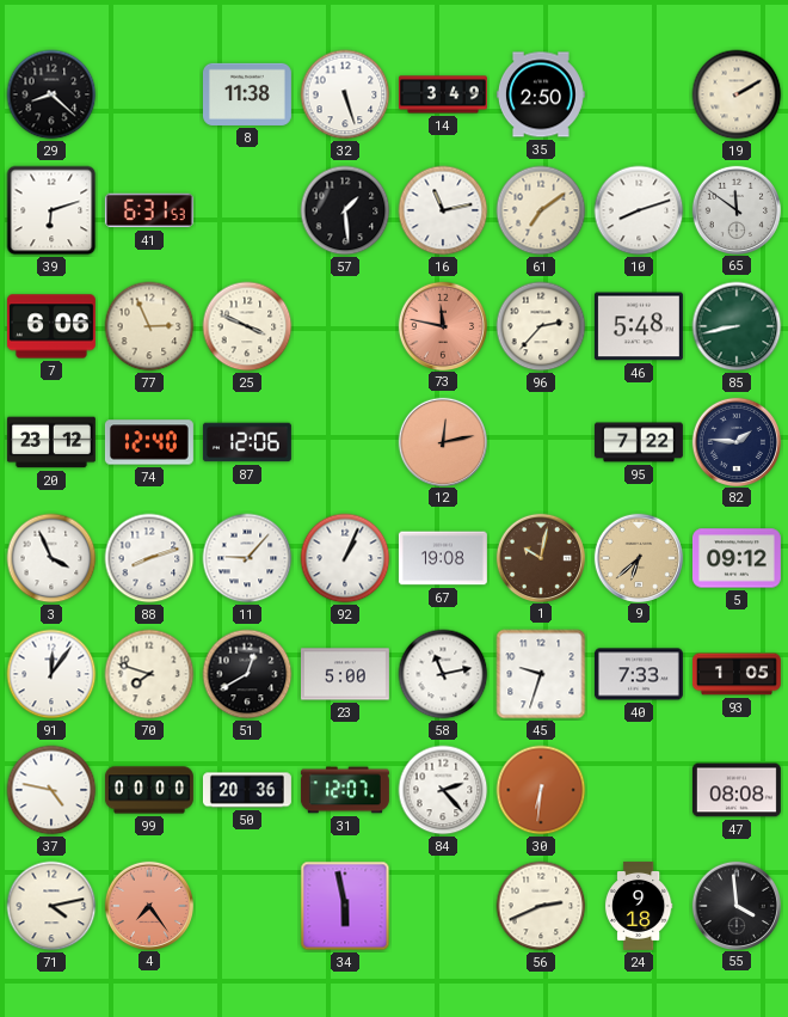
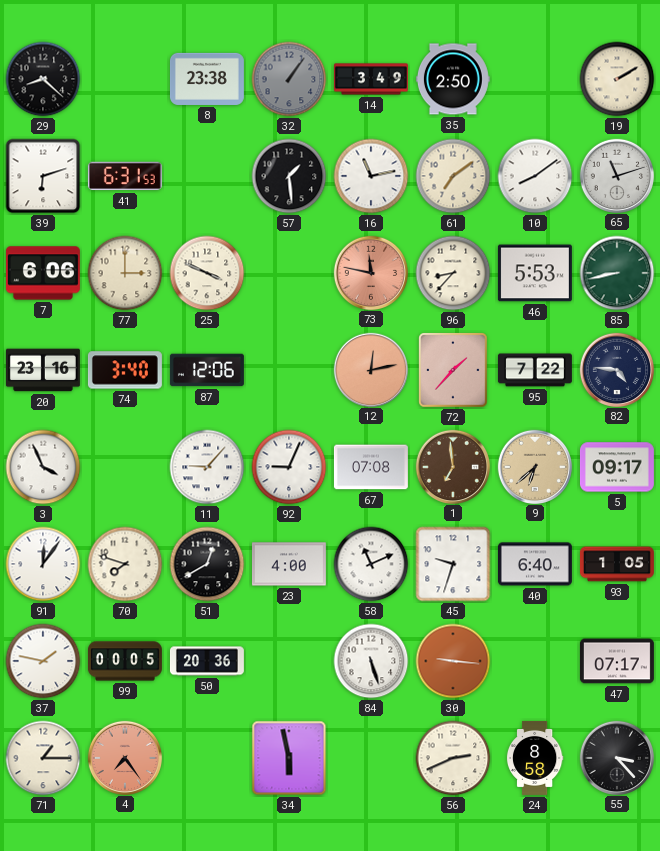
8: 11:38 -> 23:38
32: 5:27 -> 1:06
32 dial: white -> grey
10: 8:12 -> 8:09
65: 11:51 -> 11:12
77: 2:56 -> 3:00
96: 2:37 -> 8:37
46: 5:48 -> 5:53
20: 23:12 -> 23:16
74: 12:40 -> 3:40
72: none -> 1:37
82: 1:46 -> 4:46
88: 8:12 -> none
92: 1:04 -> 9:04
67: 19:08 -> 07:08
1: 10:02 -> 6:59
5: 09:12 -> 09:17
23: 5:00 -> 4:00
58: 11:13 -> 11:11
40: 7:33 -> 6:40
37: 4:47 -> 1:47
99: 00:00 -> 00:05
31: 12:07 -> none
84: 2:23 -> 5:27
30: 6:31 -> 9:16
47: 08:08 -> 07:17
71: 4:13 -> 1:15
24: 9:18 -> 8:58
55: 3:59 -> 3:23
